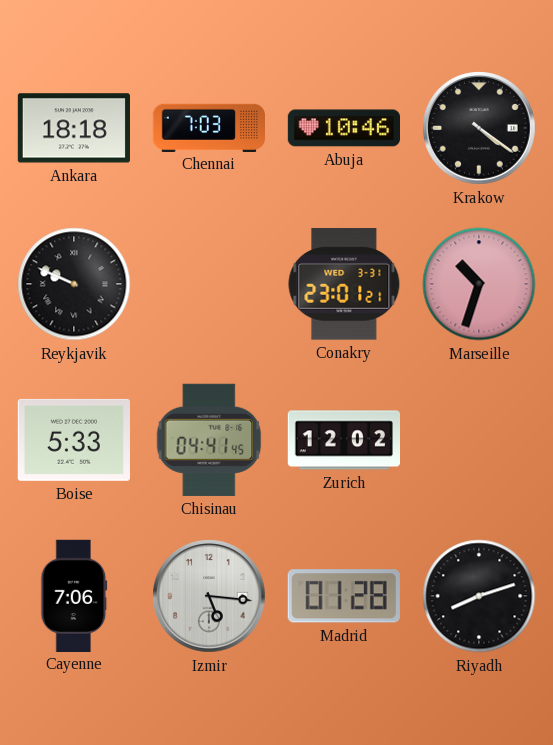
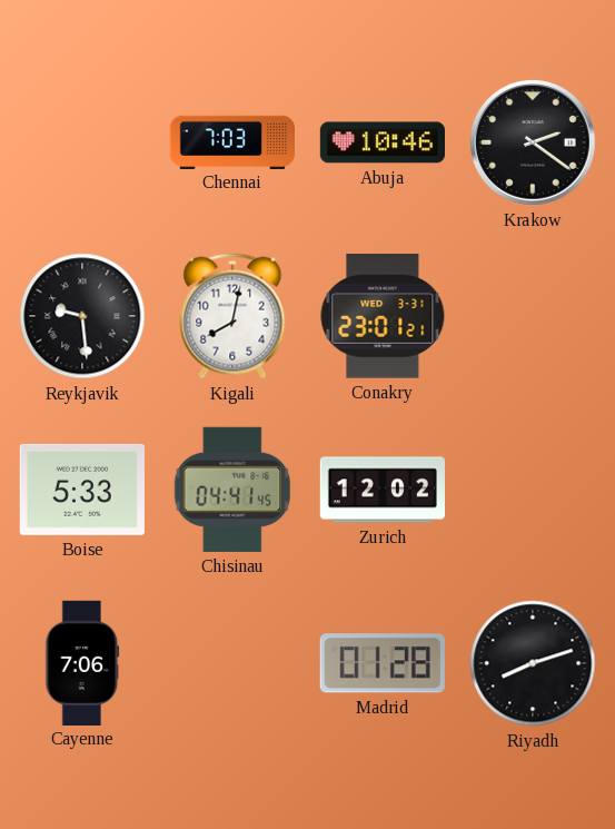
Ankara: 18:18 -> none
Krakow: 4:21 -> 2:21
Reykjavik: 9:49 -> 9:29
Kigali: none -> 8:02
Marseille: 10:33 -> none
Izmir: 5:16 -> none
